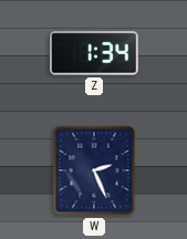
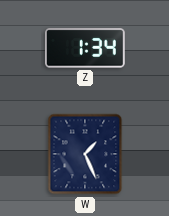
W: 2:26 -> 1:26
